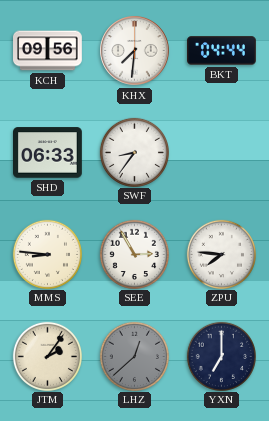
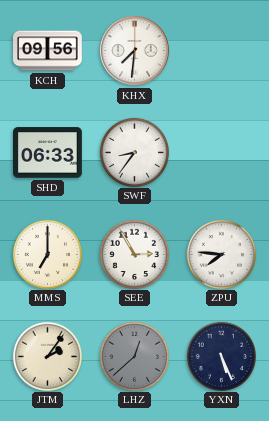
BKT: 04:44 -> none
MMS: 8:46 -> 7:00
YXN: 7:00 -> 5:26
